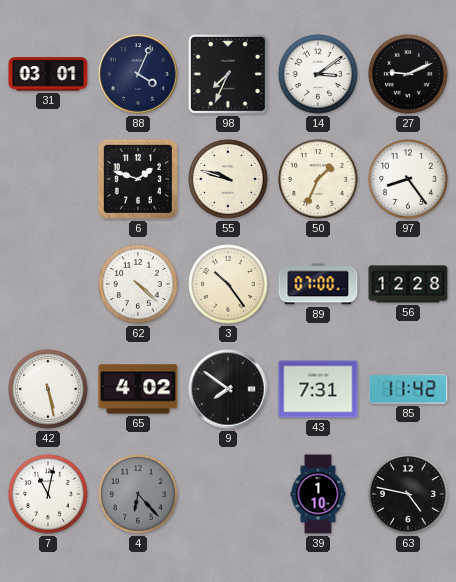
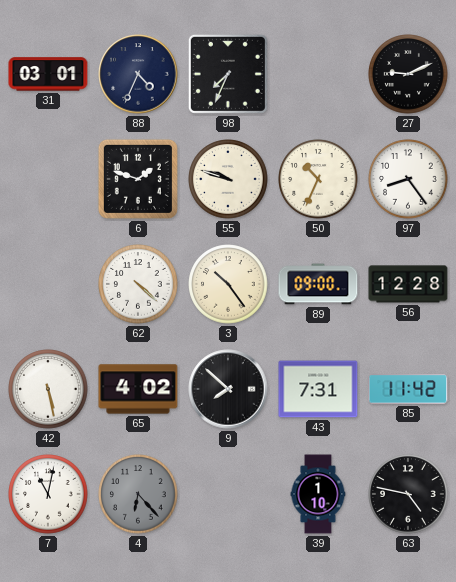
88: 4:04 -> 4:34
14: 3:09 -> none
50: 1:34 -> 10:34
89: 07:00 -> 09:00
9: 7:51 -> 7:52
